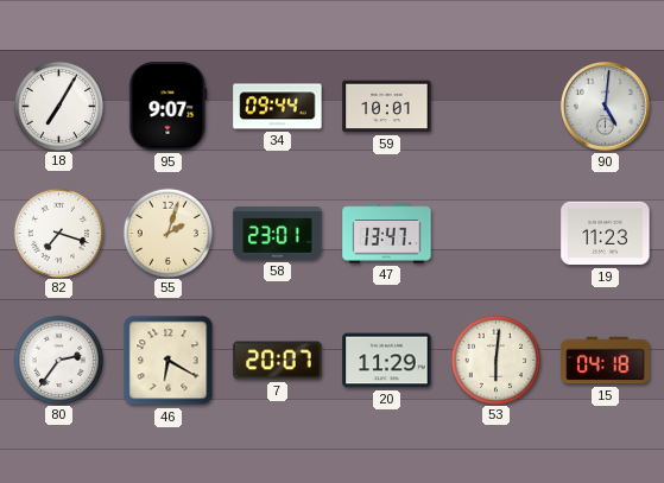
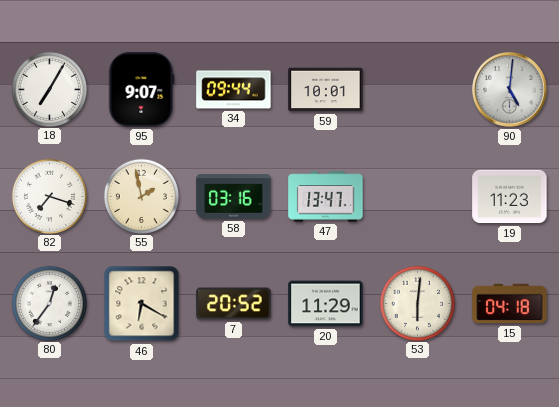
55: 2:03 -> 1:58
58: 23:01 -> 03:16
80: 2:36 -> 12:36
7: 20:07 -> 20:52
